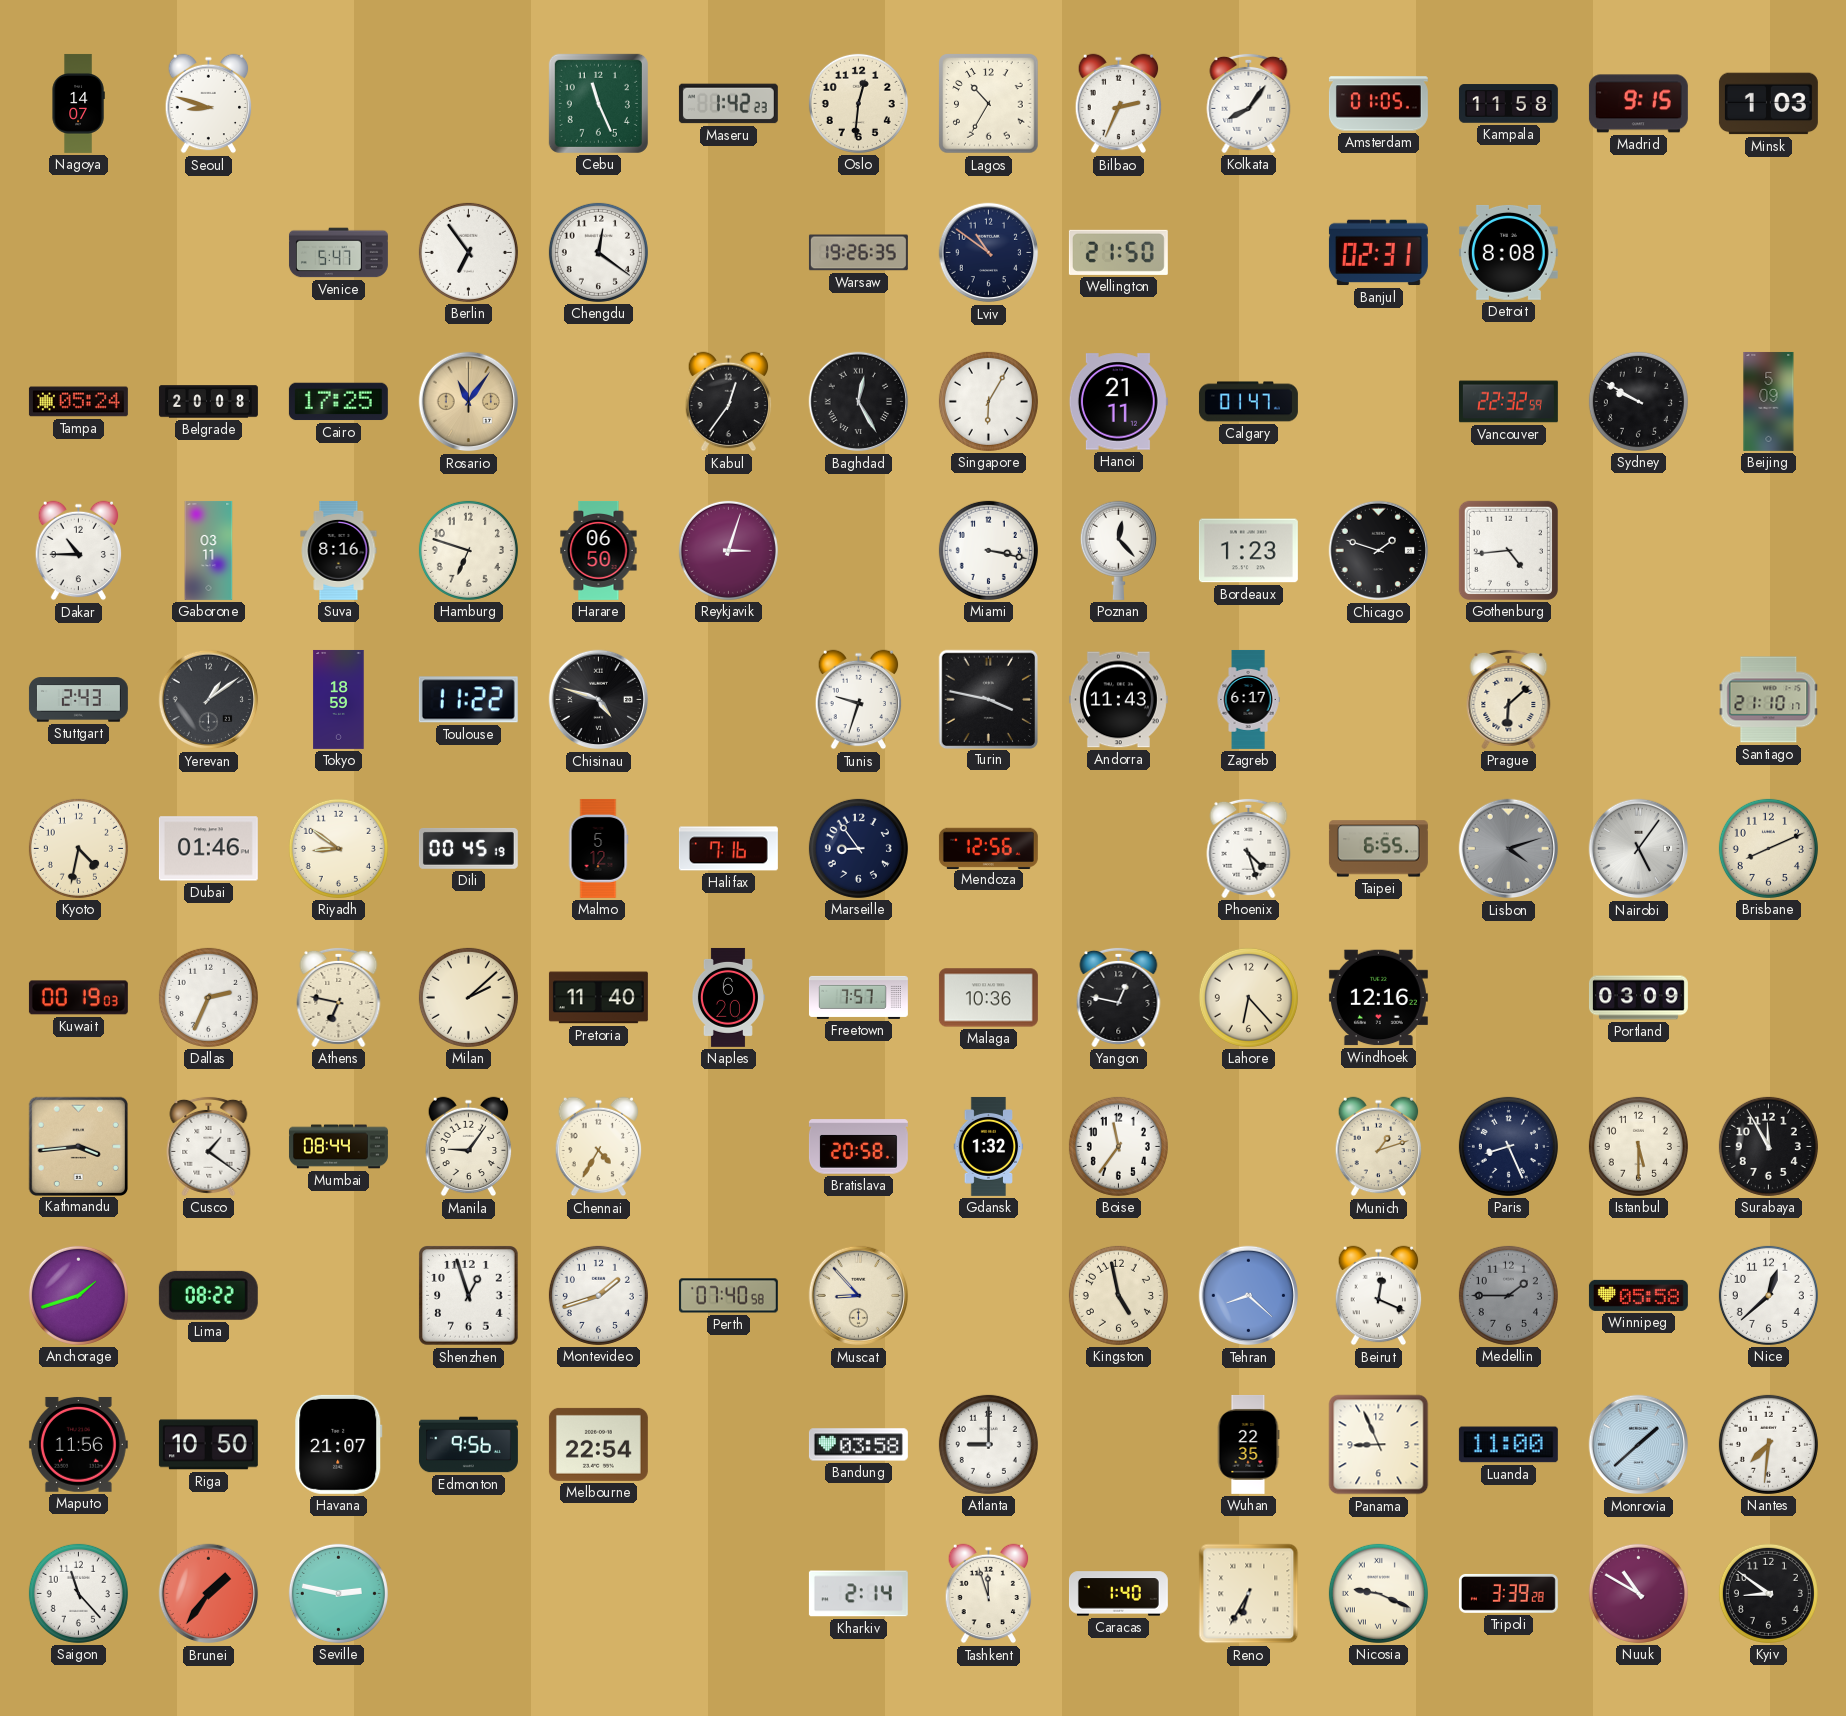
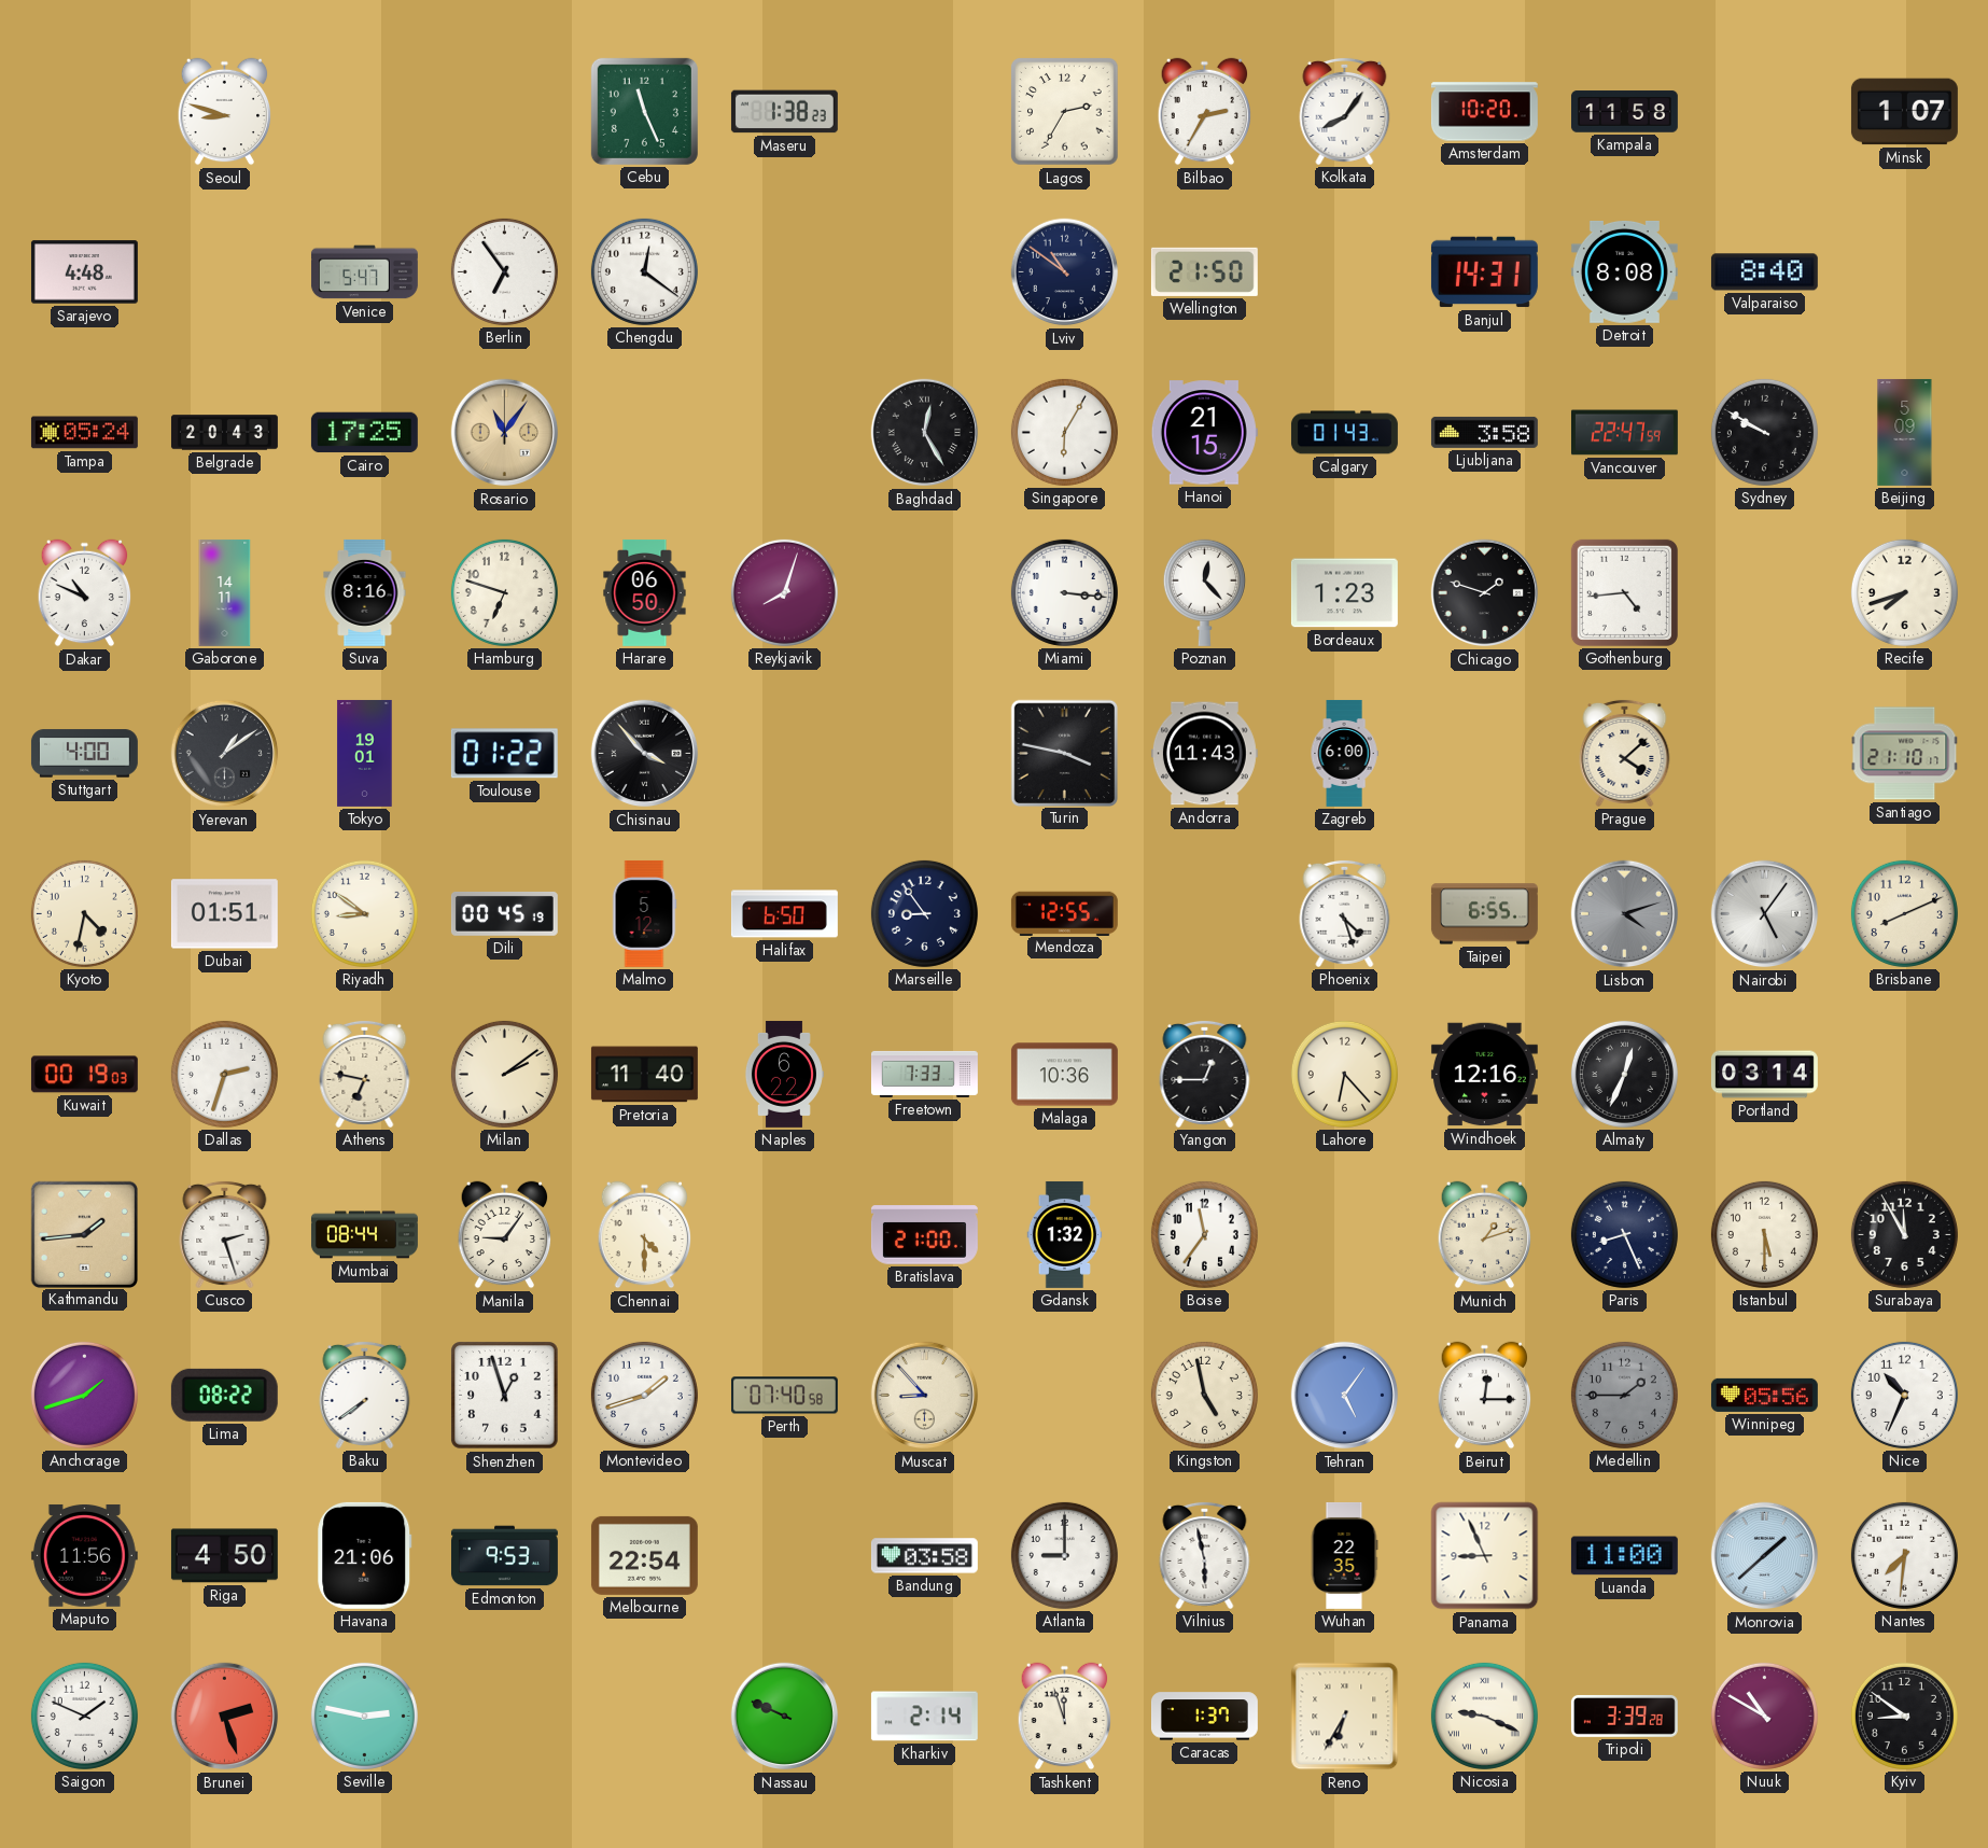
Nagoya: 14:07 -> none
Maseru: 1:42 -> 1:38
Oslo: 12:31 -> none
Lagos: 10:35 -> 2:35
Bilbao: 2:34 -> 2:35
Amsterdam: 01:05 -> 10:20
Madrid: 9:15 -> none
Minsk: 1:03 -> 1:07
Sarajevo: none -> 4:48
Warsaw: 19:26 -> none
Banjul: 02:31 -> 14:31
Valparaiso: none -> 8:40
Belgrade: 20:08 -> 20:43
Kabul: 12:36 -> none
Hanoi: 21:11 -> 21:15
Calgary: 01:47 -> 01:43
Ljubljana: none -> 3:58
Vancouver: 22:32 -> 22:47
Dakar: 10:45 -> 10:49
Gaborone: 03:11 -> 14:11
Reykjavik: 3:03 -> 8:03
Miami: 3:17 -> 3:16
Recife: none -> 7:42
Stuttgart: 2:43 -> 4:00
Tokyo: 18:59 -> 19:01
Toulouse: 11:22 -> 01:22
Chisinau: 4:48 -> 3:53
Tunis: 9:33 -> none
Zagreb: 6:17 -> 6:00
Prague: 6:08 -> 4:08
Dubai: 01:46 -> 01:51
Halifax: 7:16 -> 6:50
Mendoza: 12:56 -> 12:55
Dallas: 2:34 -> 2:33
Milan: 2:08 -> 2:09
Naples: 6:20 -> 6:22
Freetown: 7:57 -> 7:33
Yangon: 12:47 -> 12:45
Almaty: none -> 12:34
Portland: 03:09 -> 03:14
Kathmandu: 3:44 -> 1:44
Cusco: 1:21 -> 2:27
Chennai: 4:35 -> 4:30
Bratislava: 20:58 -> 21:00
Baku: none -> 7:39
Tehran: 8:22 -> 5:06
Beirut: 12:19 -> 12:15
Winnipeg: 05:58 -> 05:56
Nice: 12:38 -> 10:34
Riga: 10:50 -> 4:50
Havana: 21:07 -> 21:06
Edmonton: 9:56 -> 9:53
Vilnius: none -> 5:58
Saigon: 11:23 -> 1:49
Brunei: 1:36 -> 2:27
Nassau: none -> 9:49
Caracas: 1:40 -> 1:37
